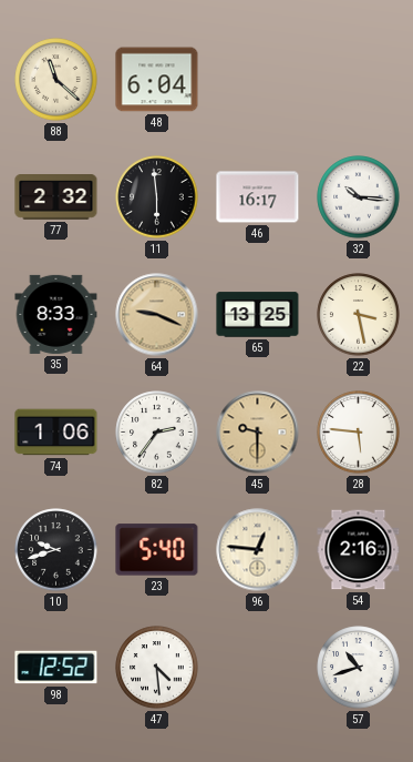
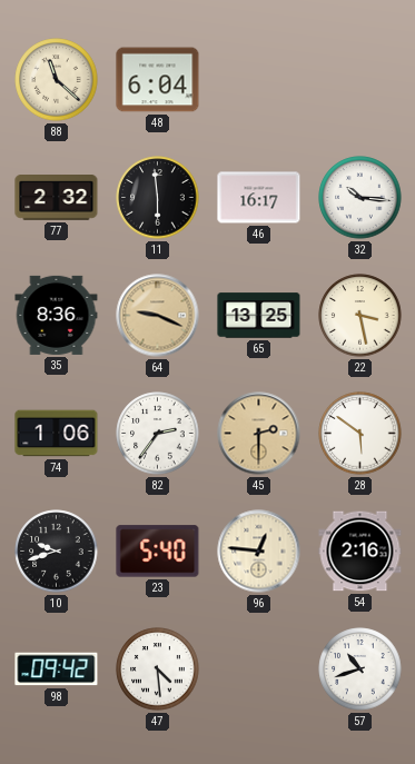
35: 8:33 -> 8:36
45: 9:30 -> 2:30
28: 5:46 -> 5:51
98: 12:52 -> 09:42
